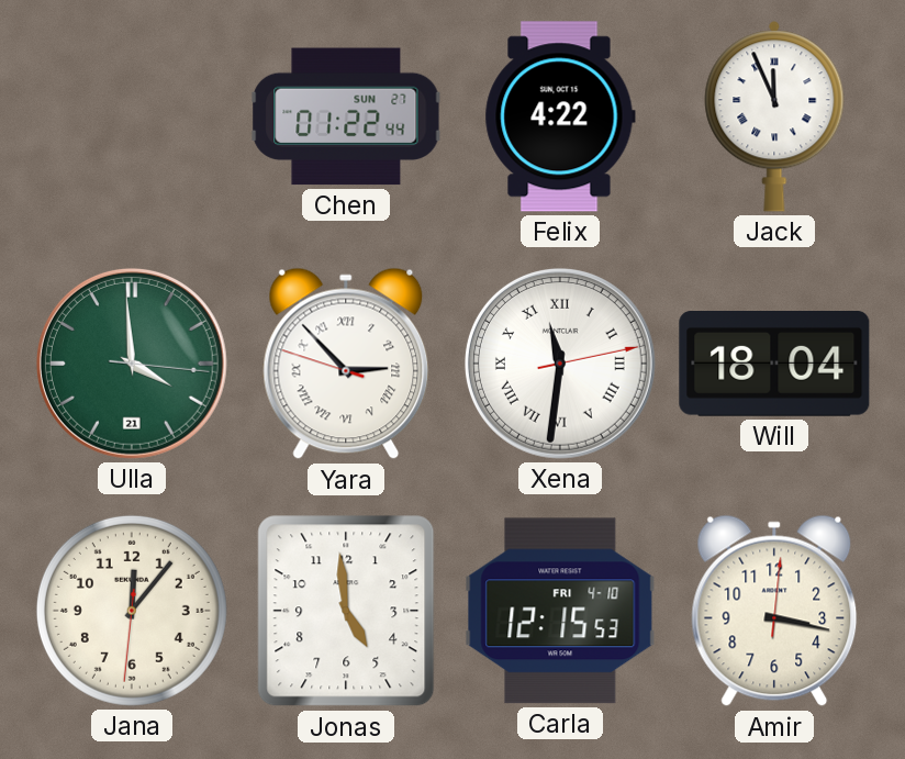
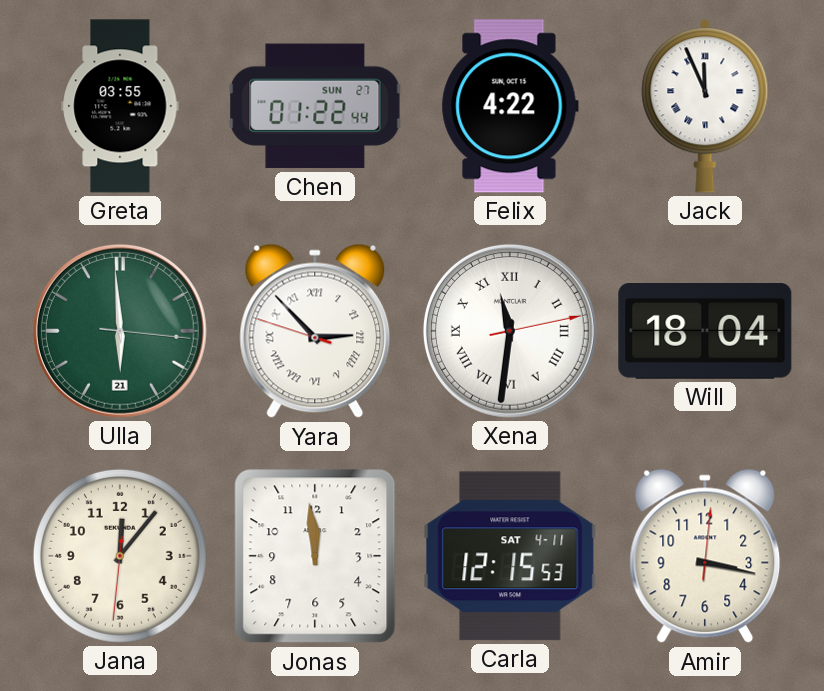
Greta: none -> 03:55
Ulla: 3:59 -> 5:59
Jonas: 4:59 -> 11:59
Carla date: FRI 4-10 -> SAT 4-11
